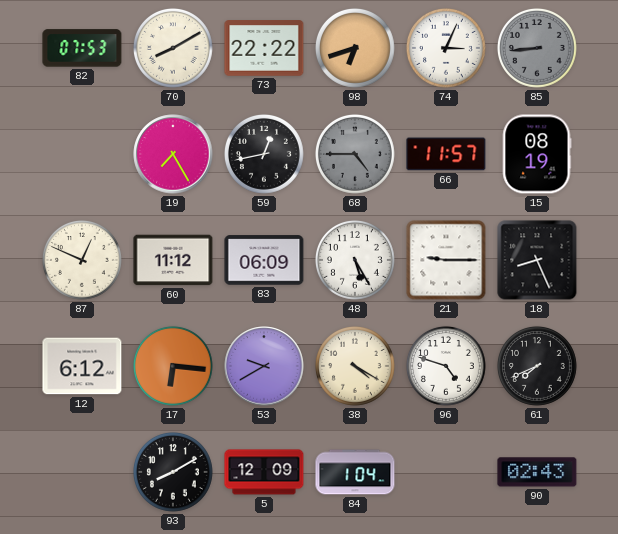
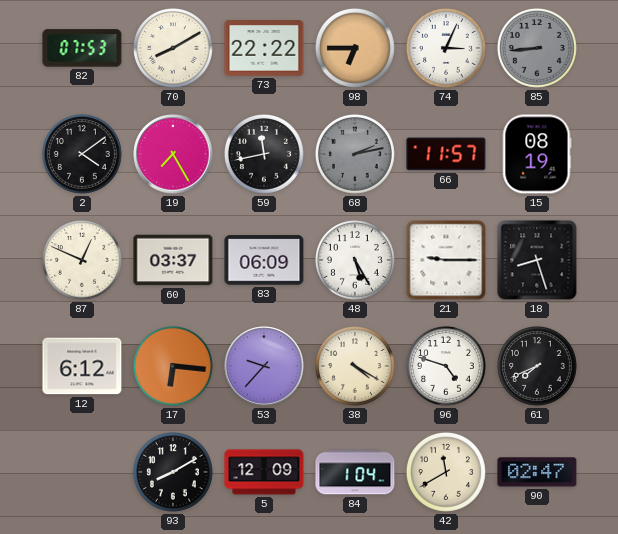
98: 6:42 -> 6:45
2: none -> 4:09
59: 12:43 -> 11:43
68: 4:45 -> 2:13
60: 11:12 -> 03:37
18: 8:26 -> 8:27
53: 9:40 -> 9:37
42: none -> 11:40
90: 02:43 -> 02:47
